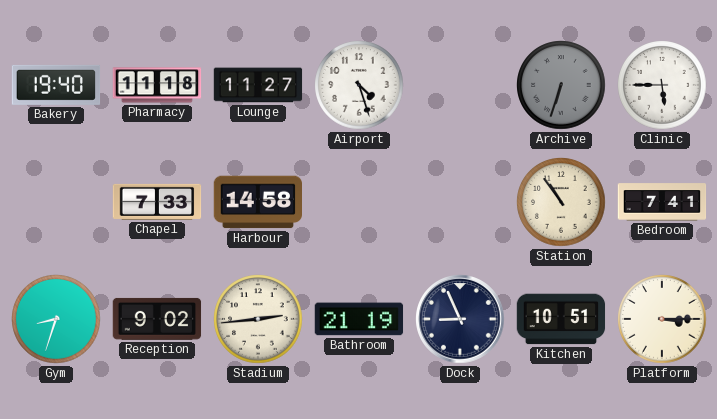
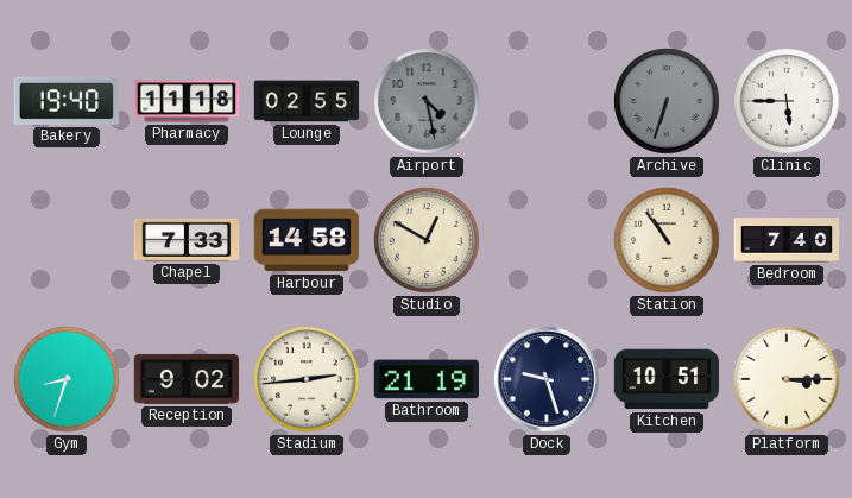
Lounge: 11:27 -> 02:55
Airport: 4:27 -> 4:28
Airport dial: white -> grey
Studio: none -> 12:50
Bedroom: 7:41 -> 7:40
Dock: 8:56 -> 9:27
